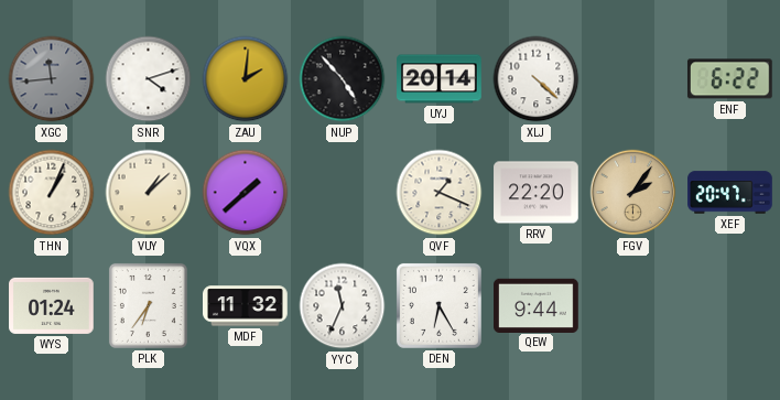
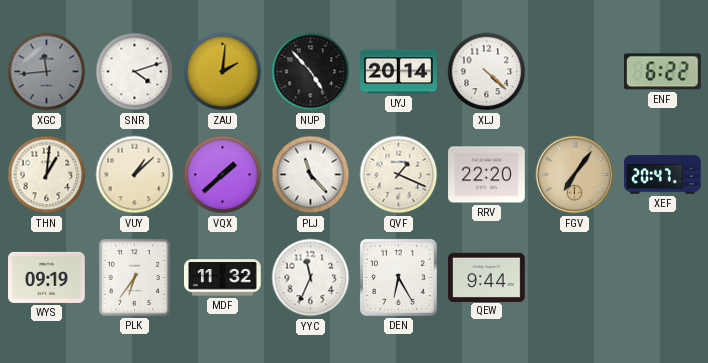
THN: 1:04 -> 1:01
PLJ: none -> 11:23
FGV: 2:06 -> 7:06
WYS: 01:24 -> 09:19
